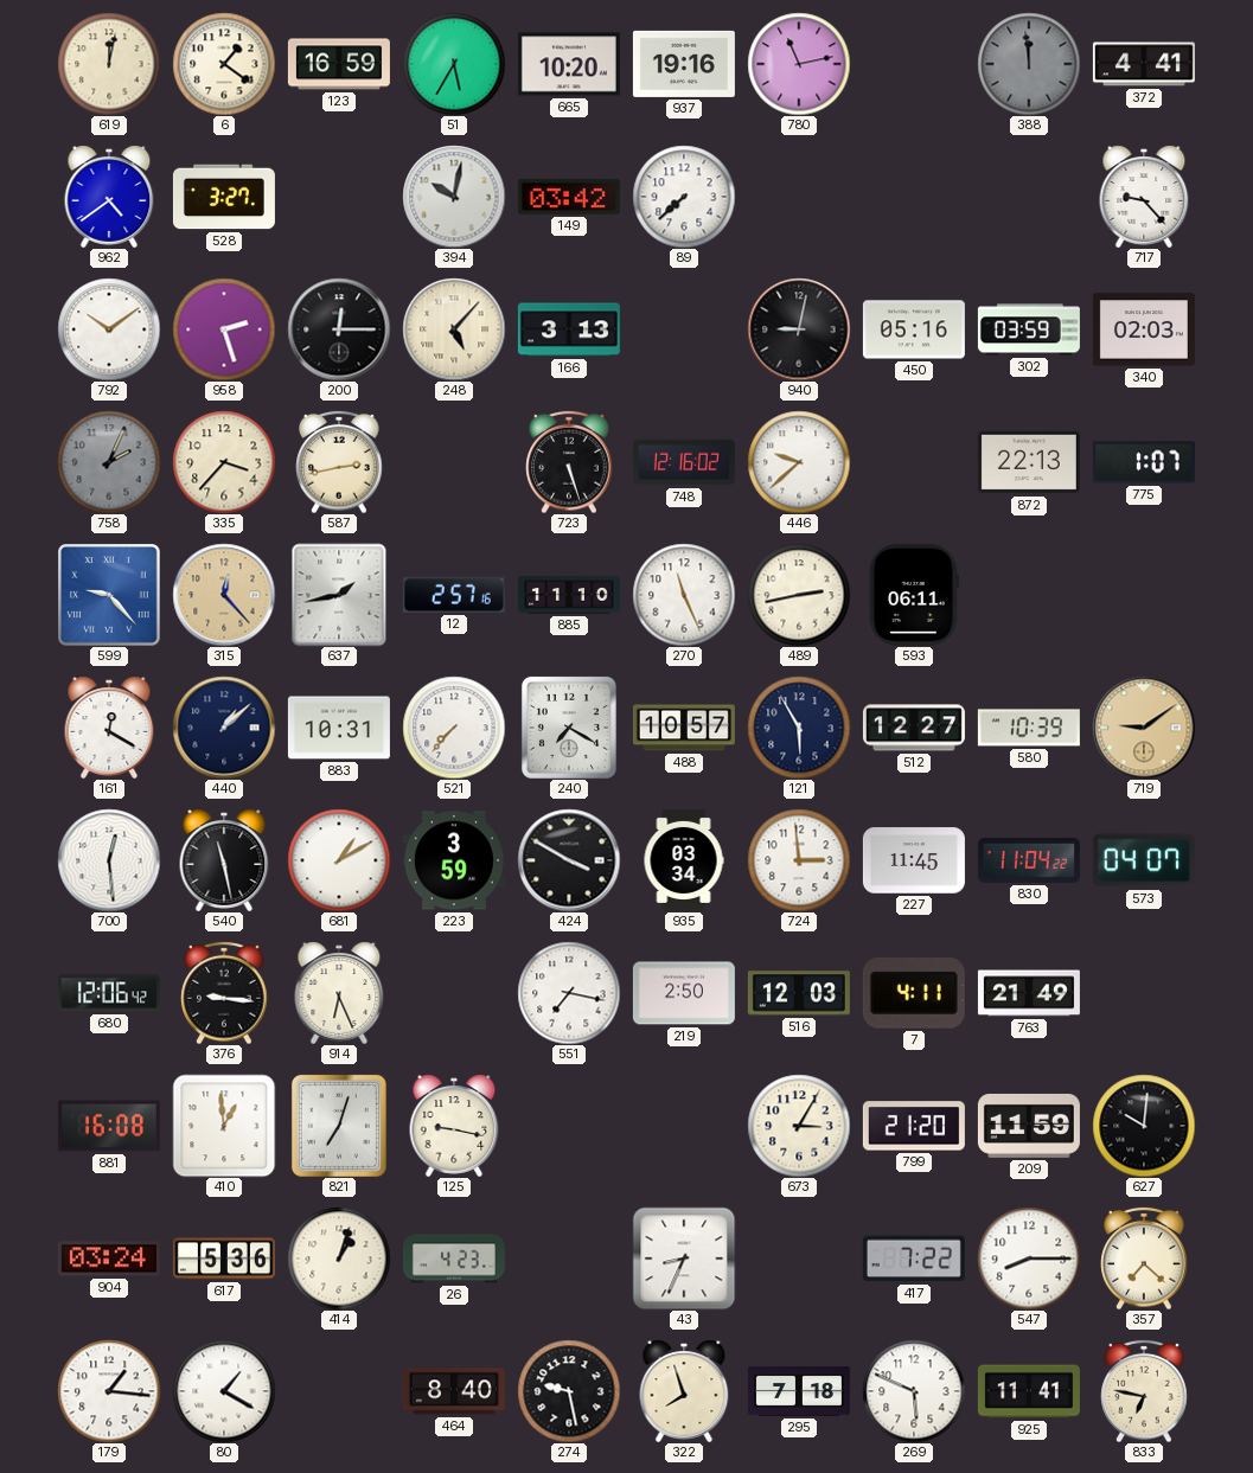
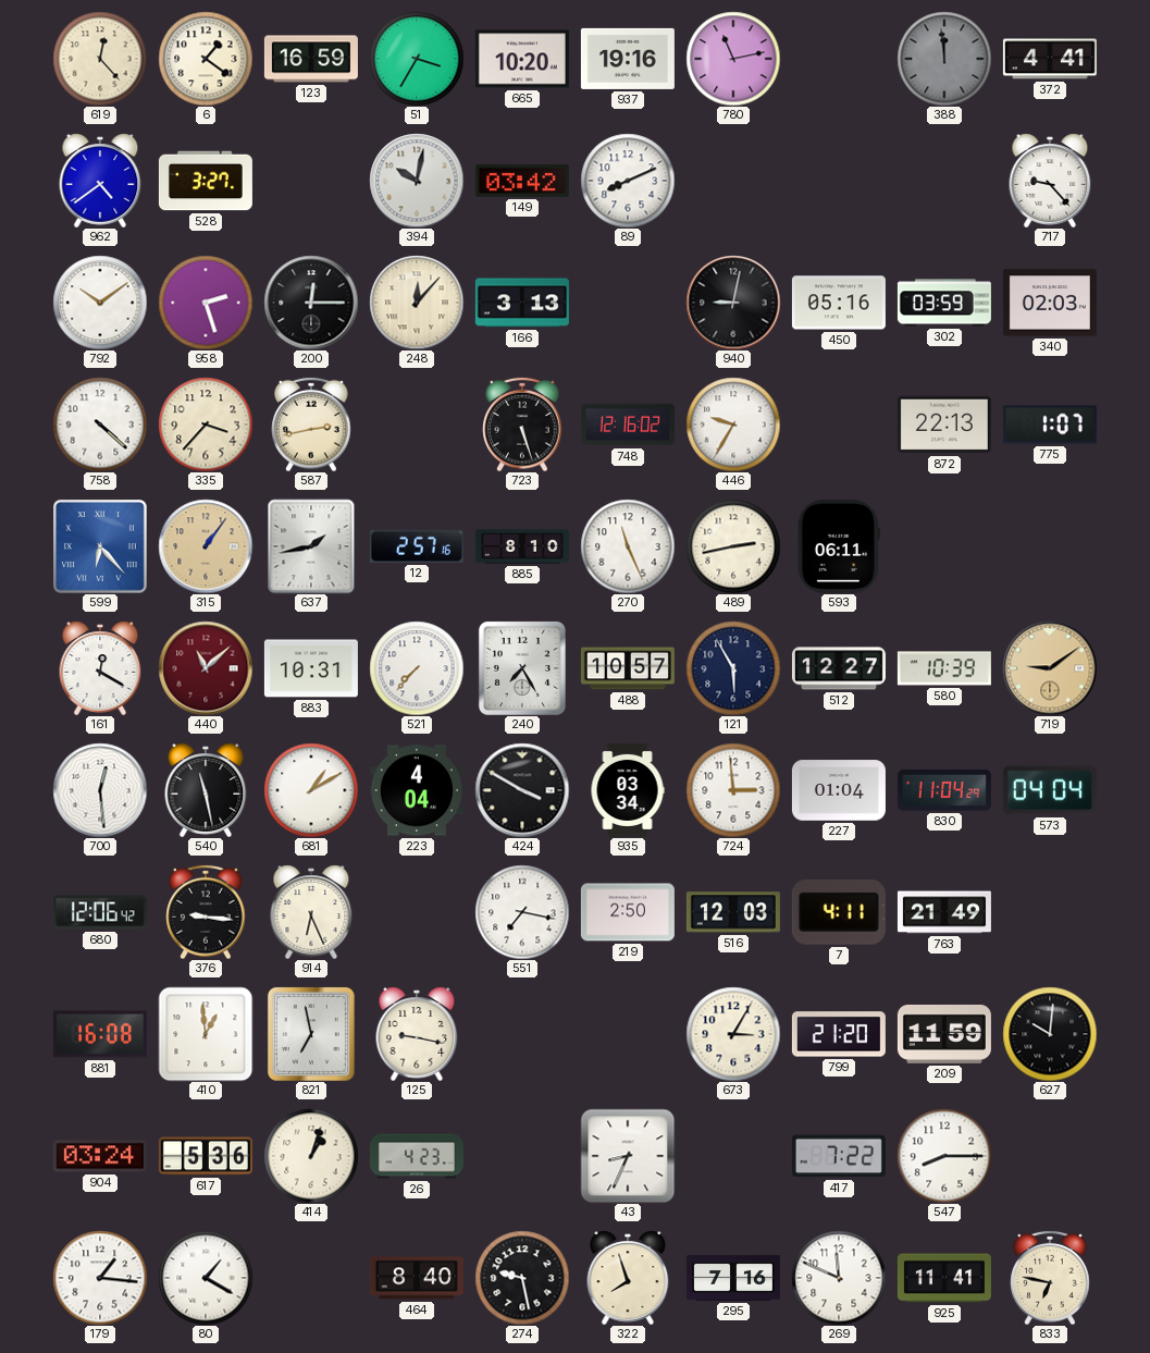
619: 12:02 -> 12:23
51: 5:35 -> 3:35
89: 7:38 -> 8:11
248: 5:07 -> 12:07
758: 2:04 -> 4:22
758 dial: grey -> white
446: 9:38 -> 9:35
599: 9:23 -> 6:23
315: 12:23 -> 1:06
885: 11:10 -> 8:10
440: 1:08 -> 11:08
440 dial: navy -> burgundy
240: 7:20 -> 7:25
223: 3:59 -> 4:04
227: 11:45 -> 01:04
830: 11:04:22 -> 11:04:29
573: 04:07 -> 04:04
821: 7:03 -> 6:58
357: 7:22 -> none
295: 7:18 -> 7:16
269: 5:49 -> 11:49
